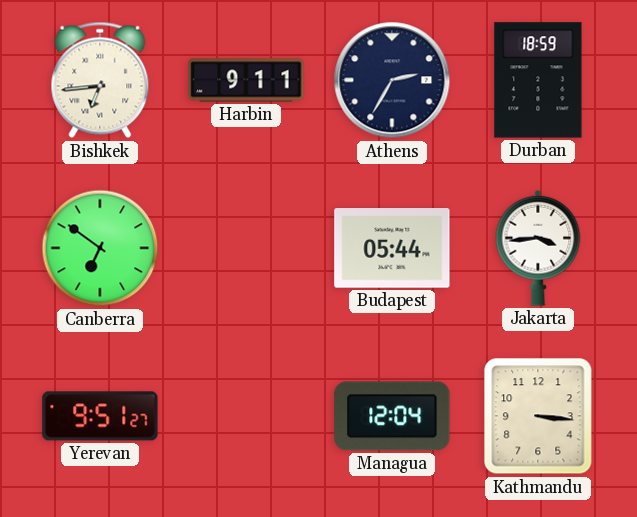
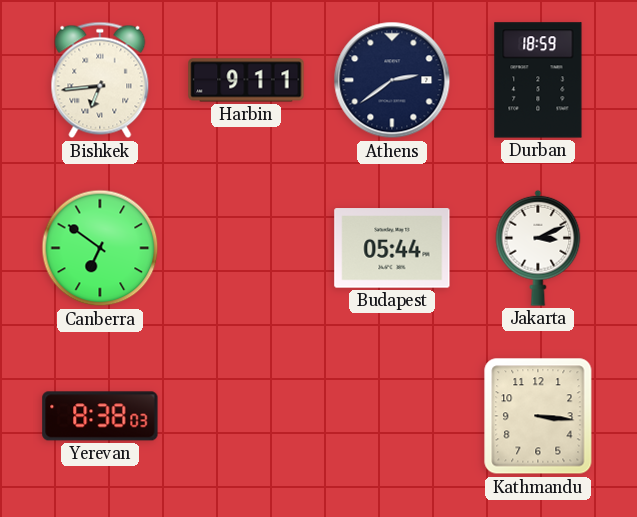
Athens: 2:35 -> 2:39
Jakarta: 3:44 -> 3:11
Yerevan: 9:51 -> 8:38
Managua: 12:04 -> none
